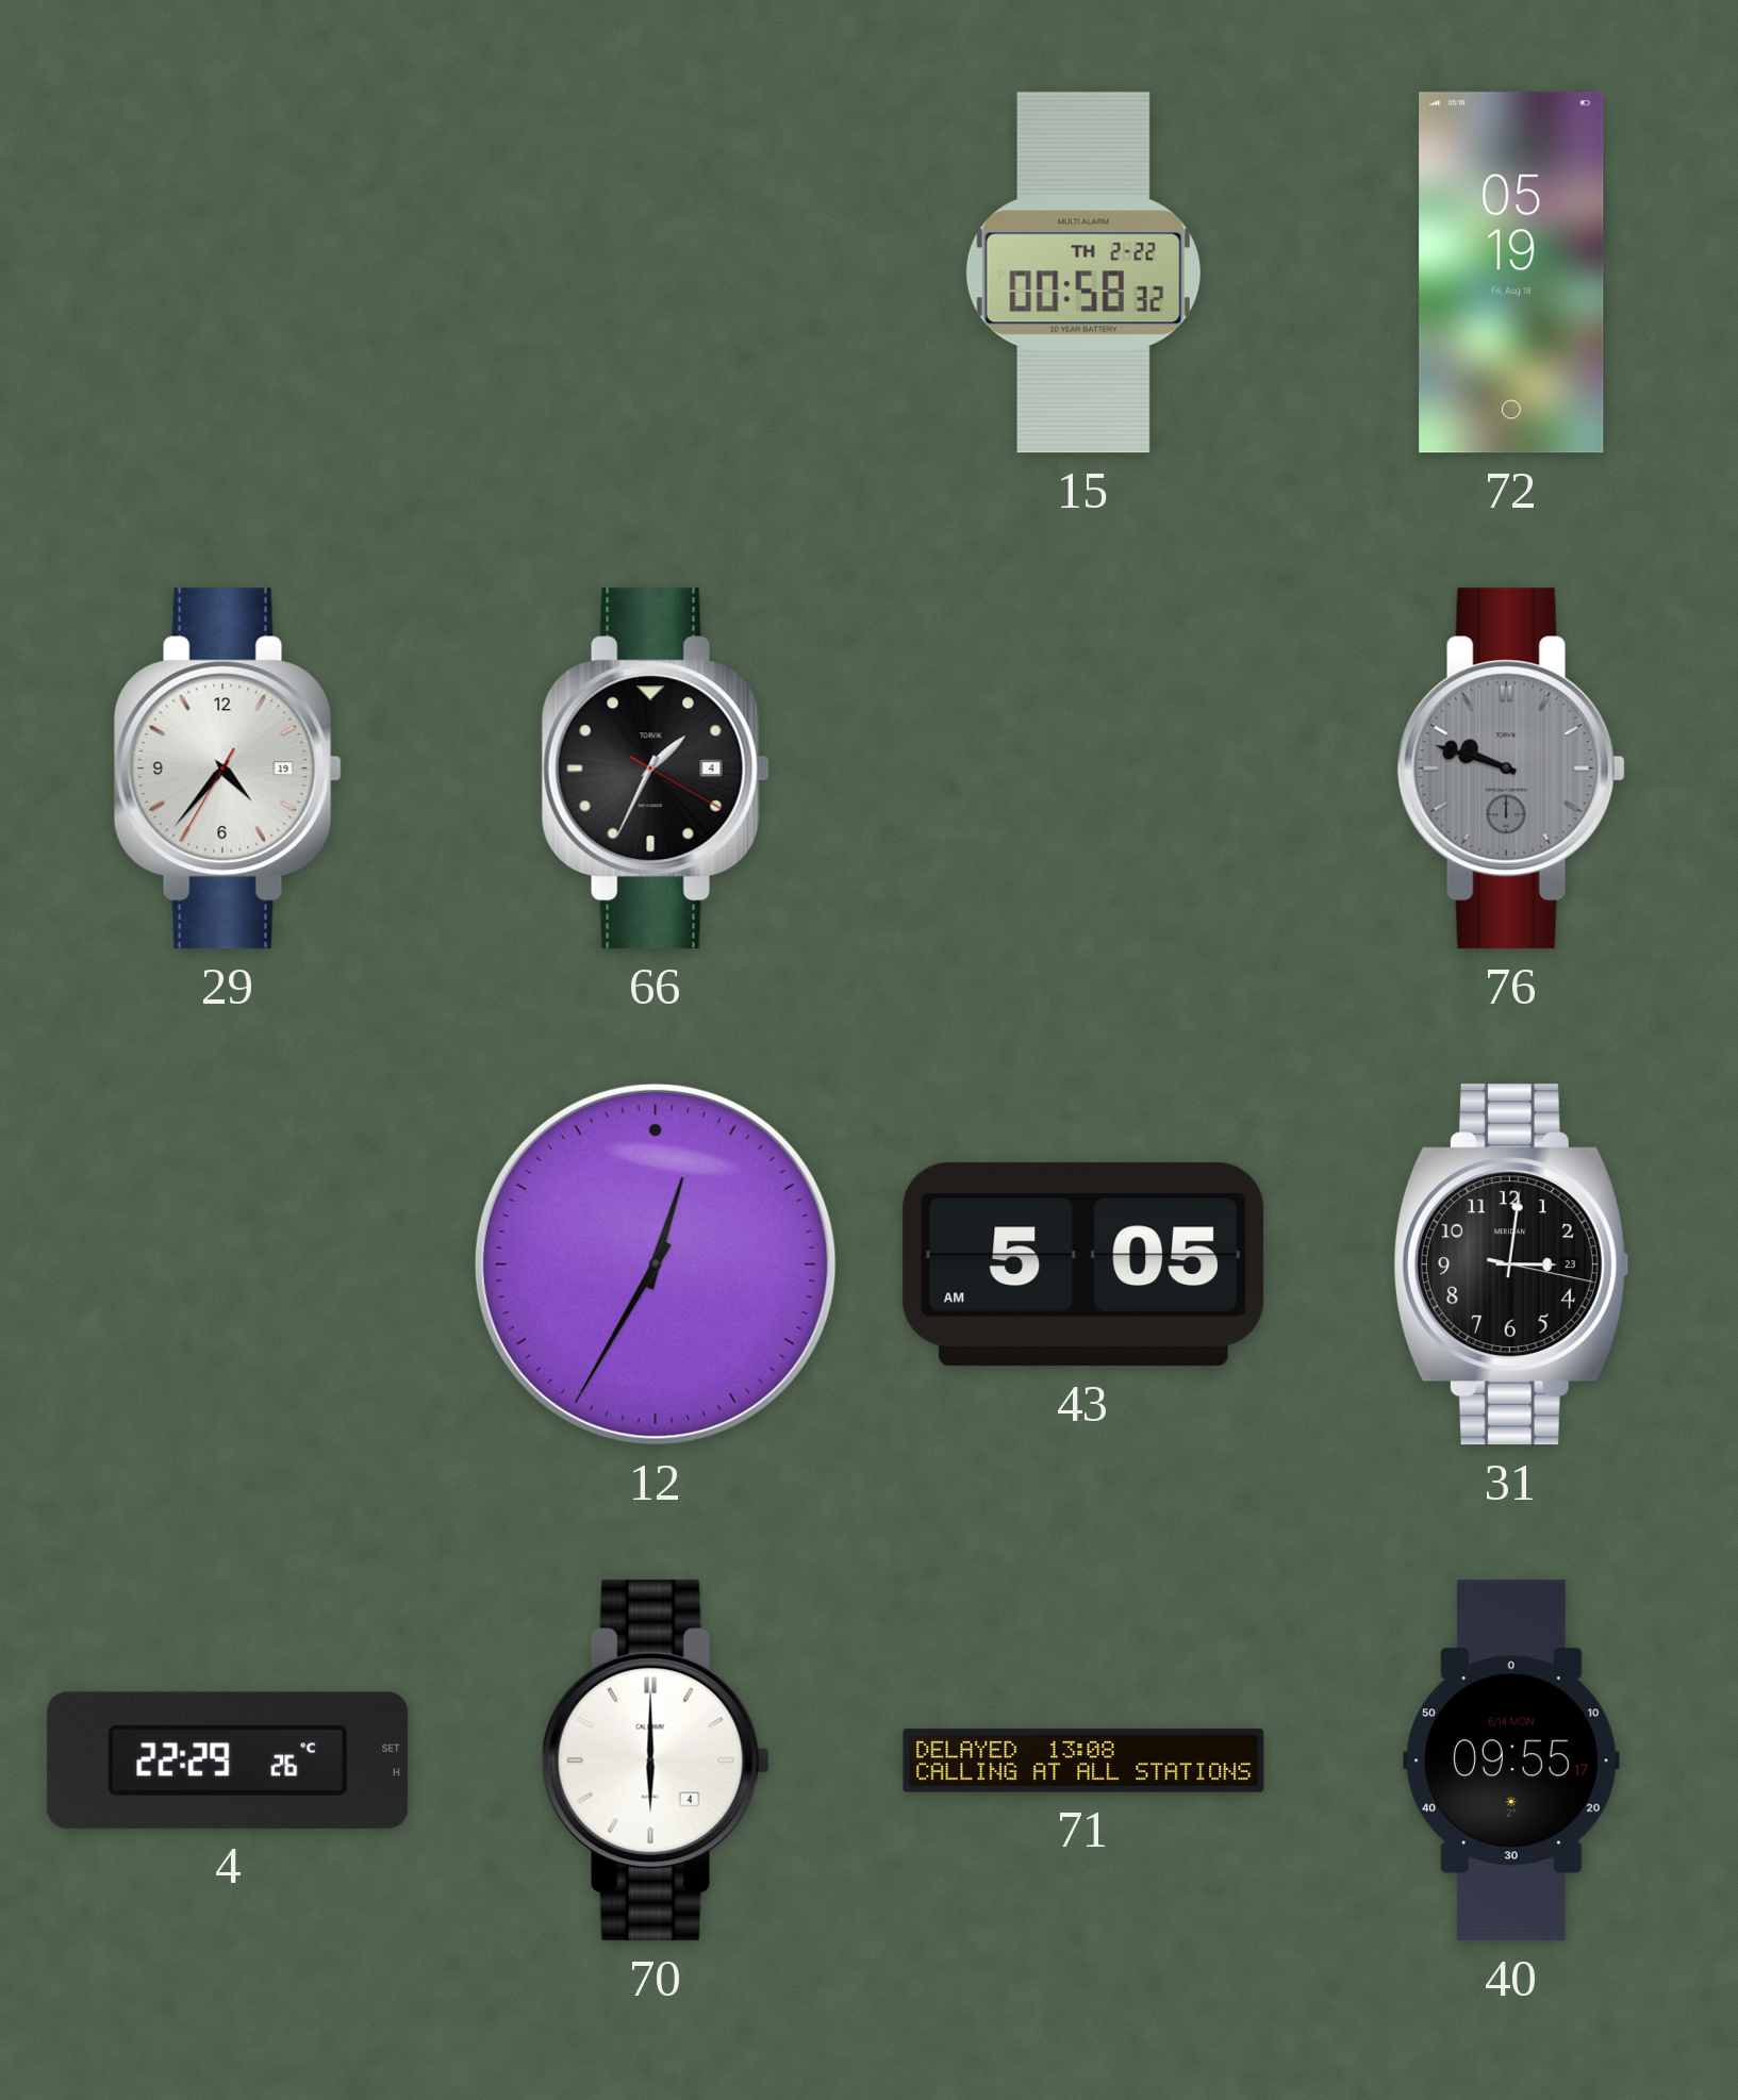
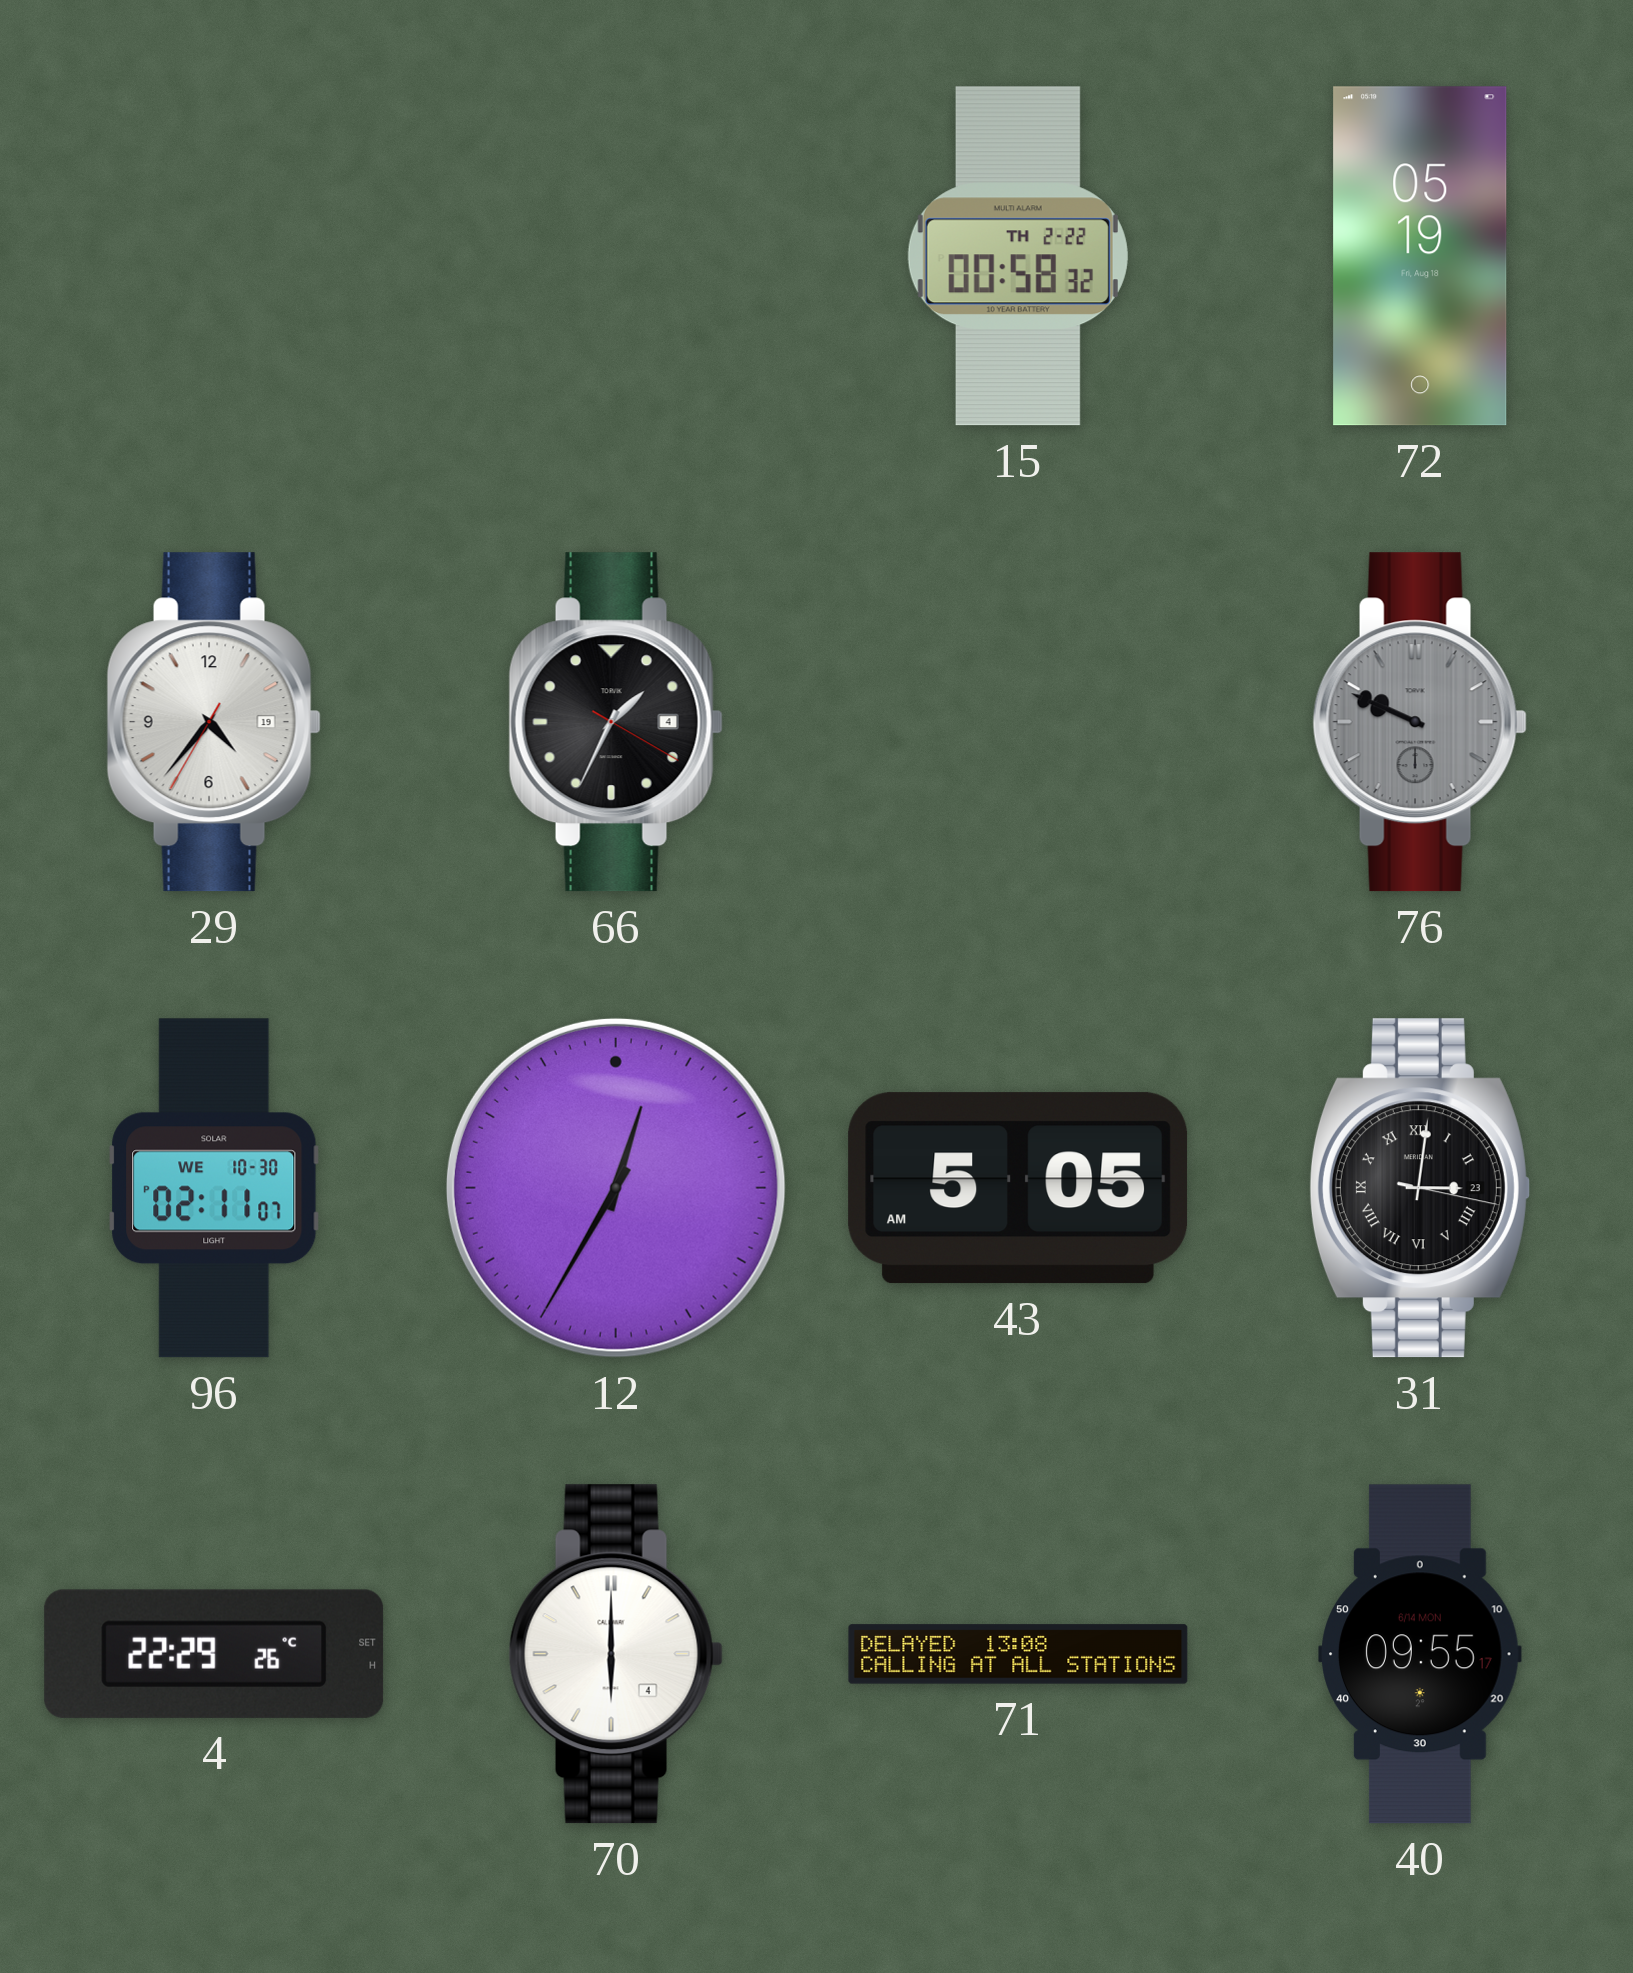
76: 9:48 -> 9:49
96: none -> 02:11
31 numerals: Arabic -> Roman
